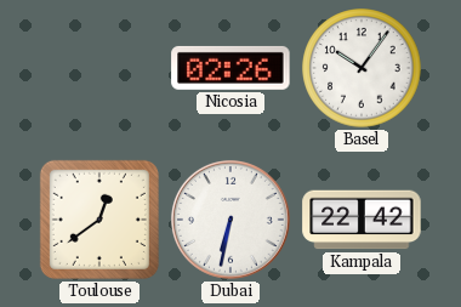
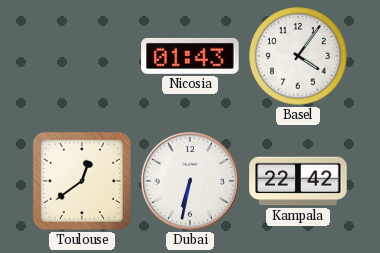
Nicosia: 02:26 -> 01:43
Basel: 10:06 -> 4:06
